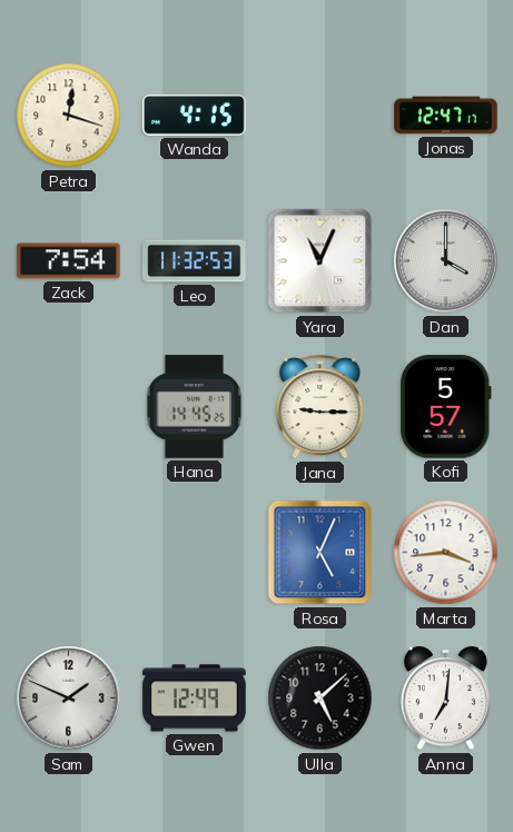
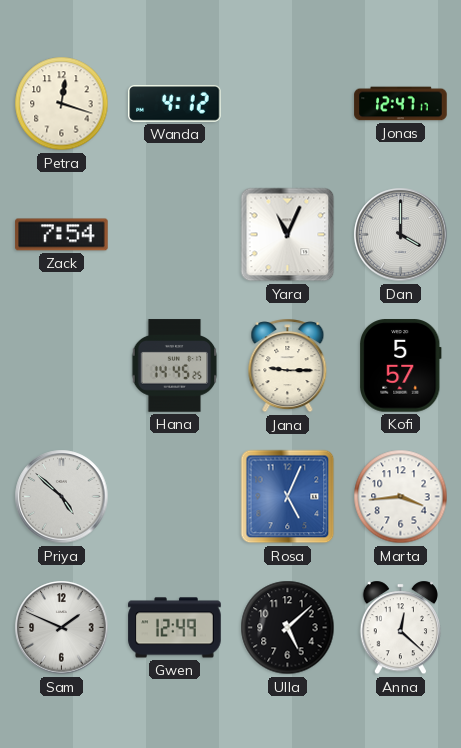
Wanda: 4:15 -> 4:12
Leo: 11:32 -> none
Priya: none -> 4:52
Anna: 7:01 -> 12:22
